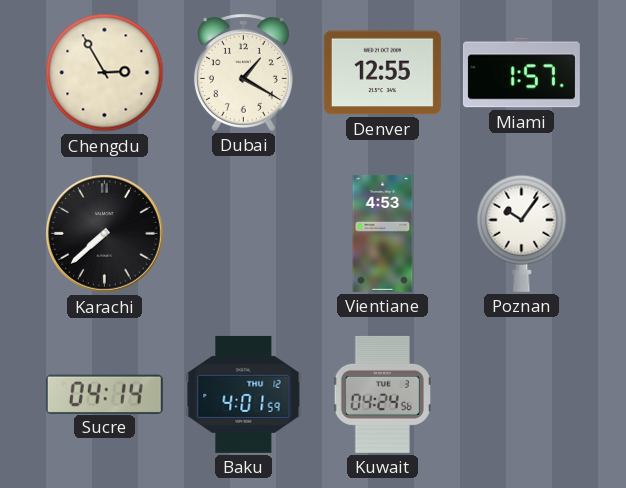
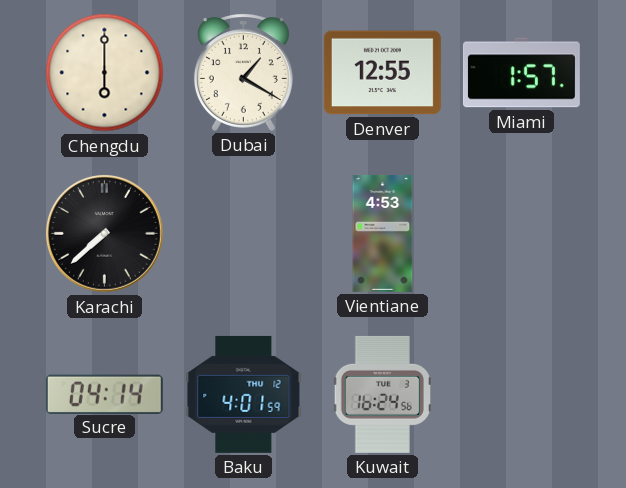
Chengdu: 2:55 -> 6:00
Poznan: 10:06 -> none
Kuwait: 04:24 -> 16:24
